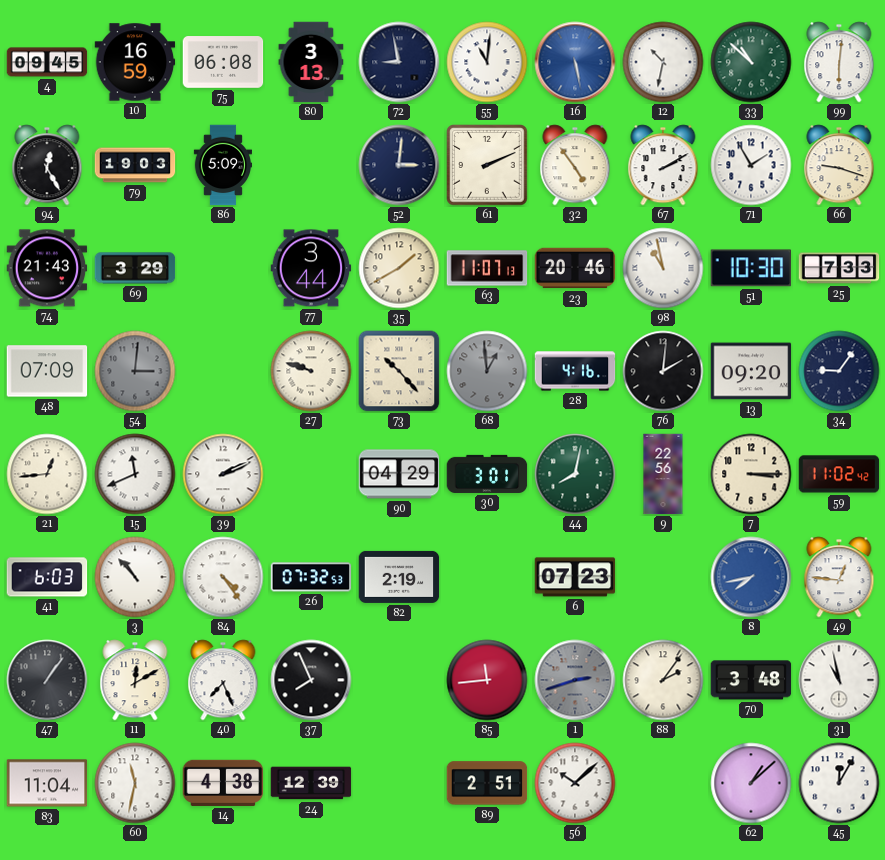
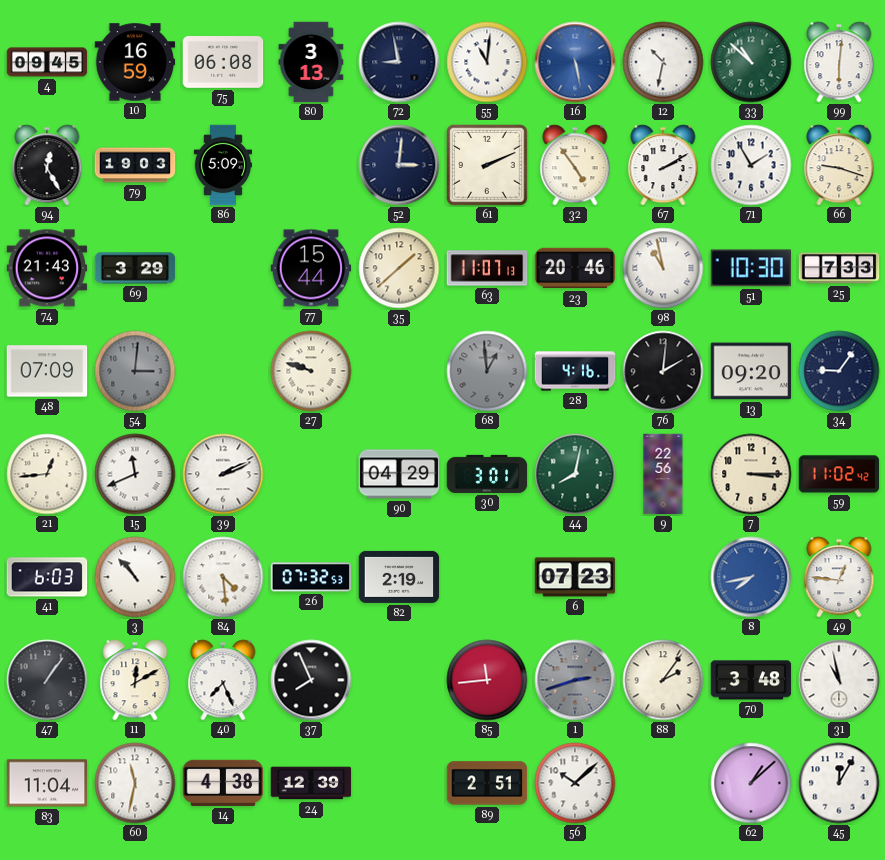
77: 3:44 -> 15:44
35: 1:40 -> 1:38
73: 10:23 -> none
84: 4:24 -> 4:29
